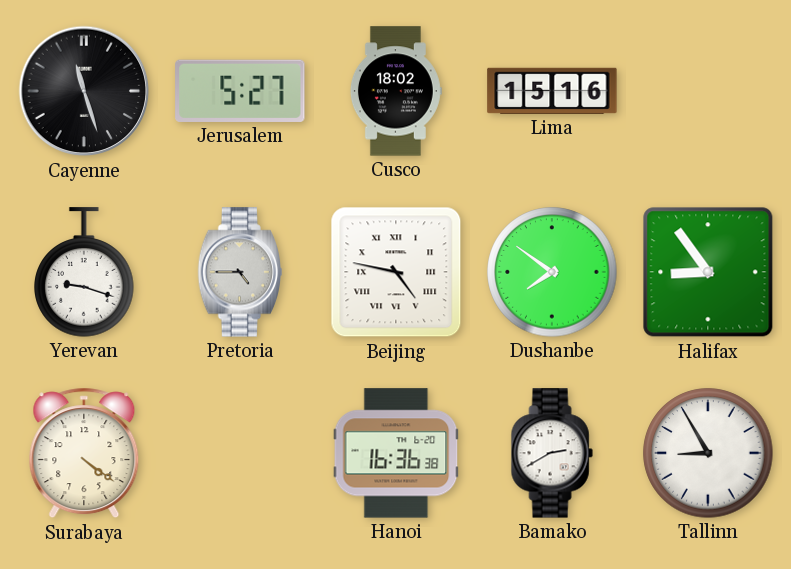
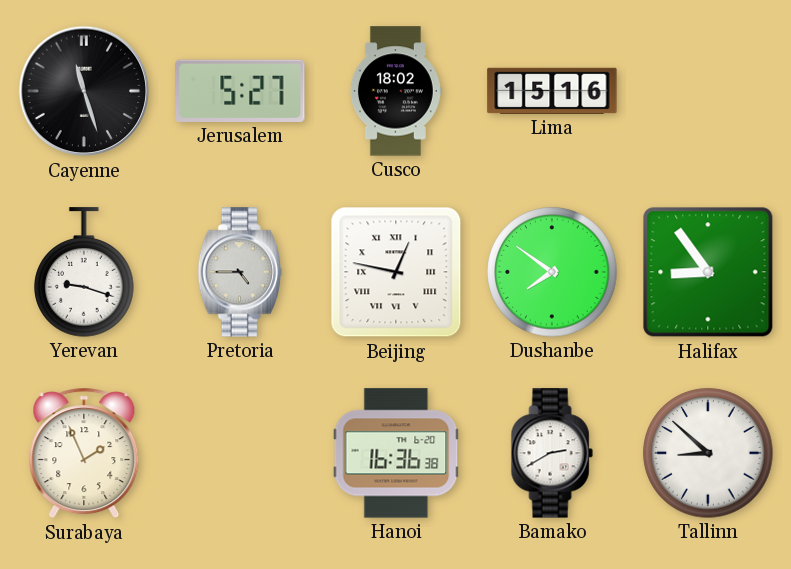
Beijing: 4:47 -> 12:47
Surabaya: 4:21 -> 1:56
Tallinn: 8:55 -> 8:52
